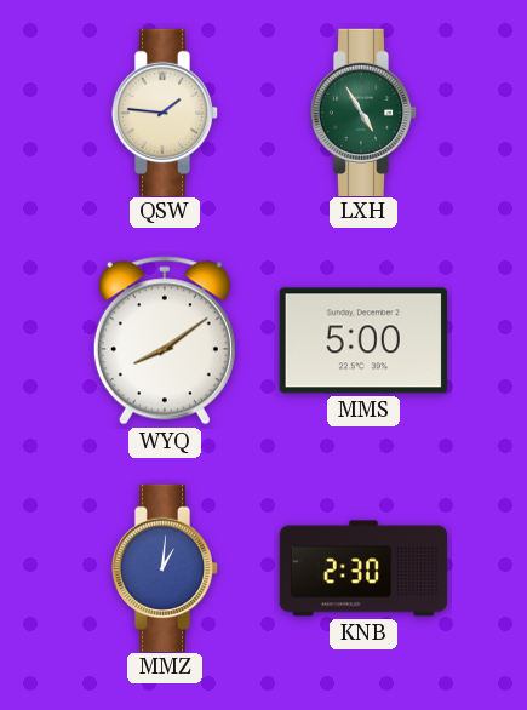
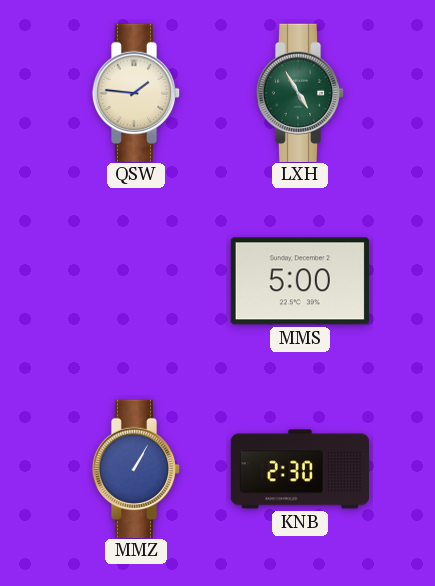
WYQ: 8:09 -> none
MMZ: 1:01 -> 1:05
